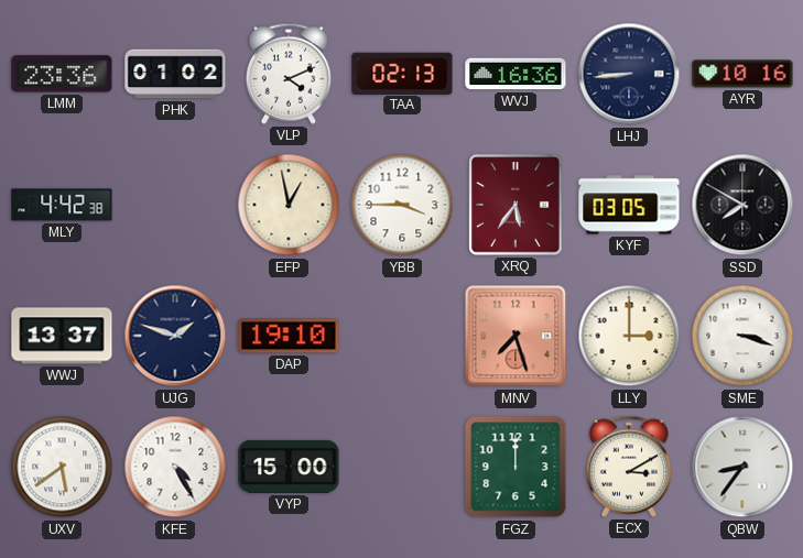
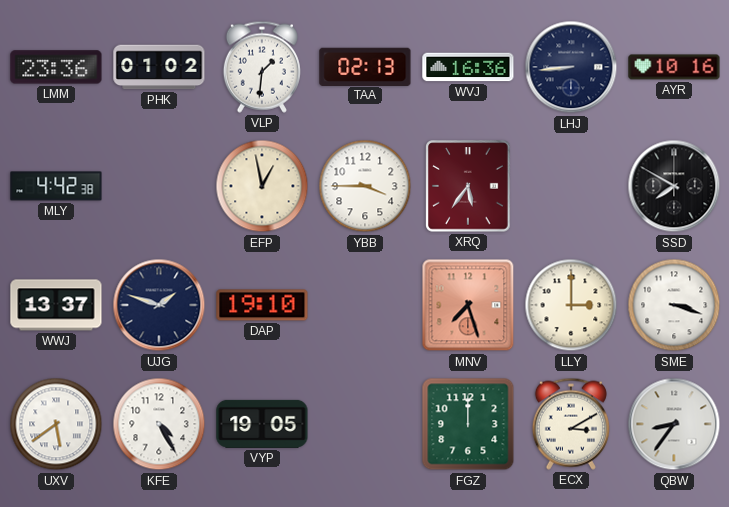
VLP: 4:11 -> 1:31
KYF: 03:05 -> none
VYP: 15:00 -> 19:05
